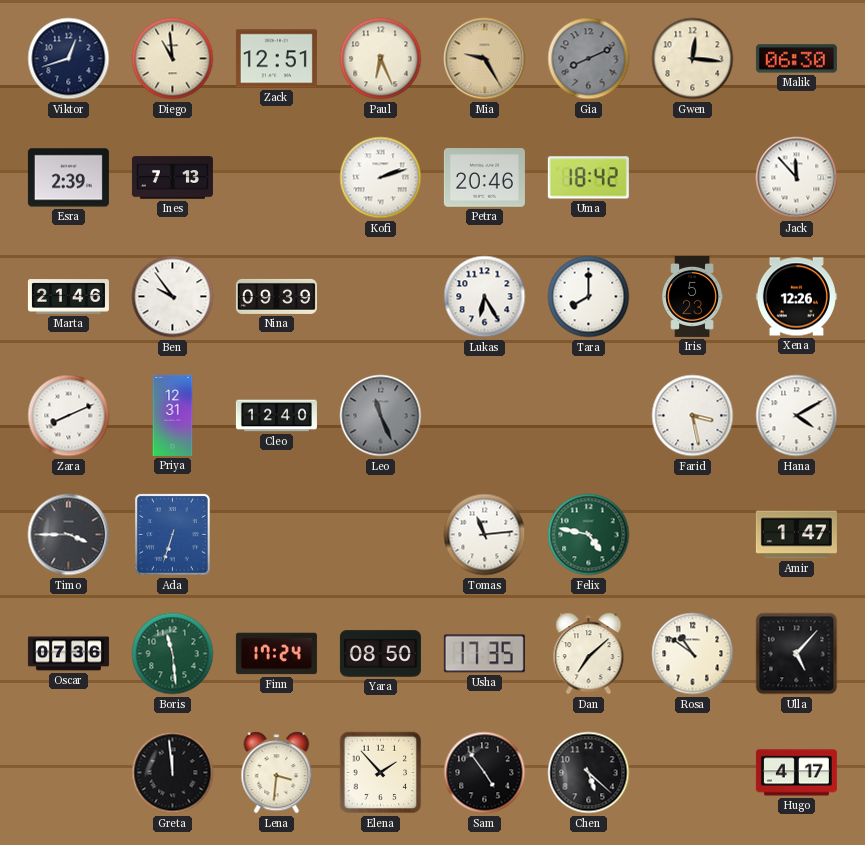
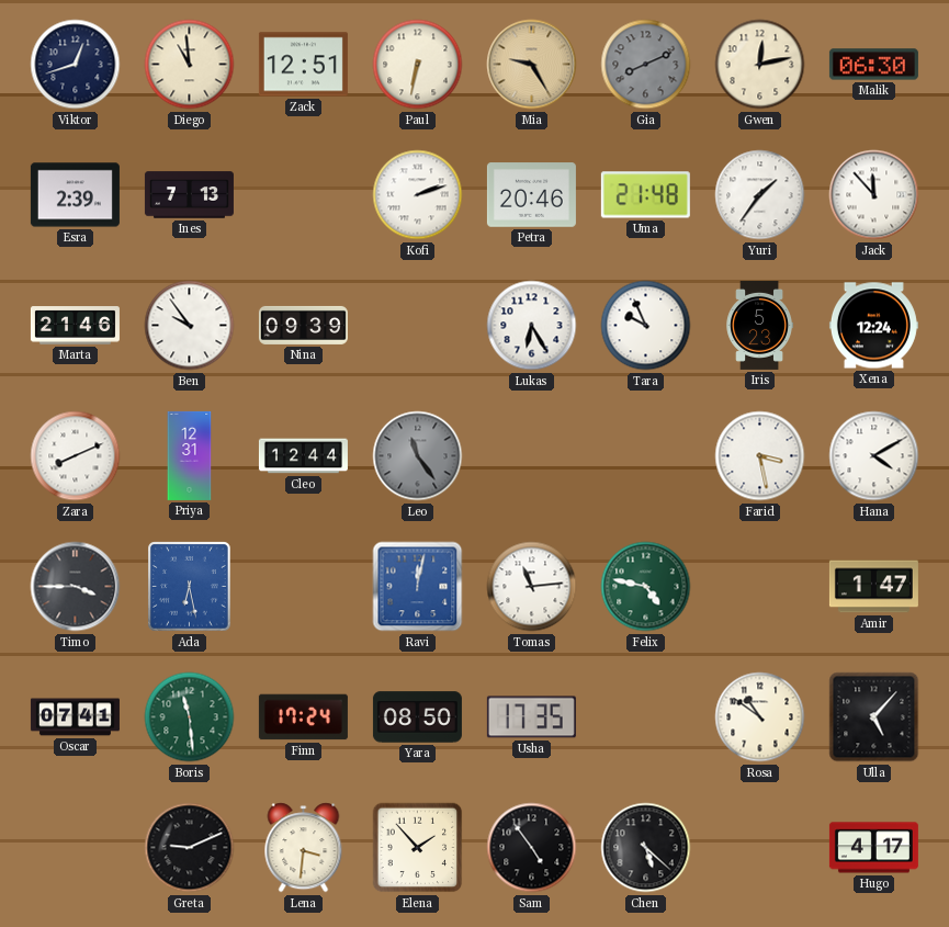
Paul: 6:26 -> 6:32
Gwen: 12:16 -> 12:13
Uma: 18:42 -> 21:48
Yuri: none -> 1:36
Tara: 8:00 -> 9:56
Xena: 12:26 -> 12:24
Cleo: 12:40 -> 12:44
Leo: 11:26 -> 11:24
Ada: 6:33 -> 6:28
Ravi: none -> 12:02
Oscar: 07:36 -> 07:41
Dan: 7:08 -> none
Greta: 11:59 -> 9:11
